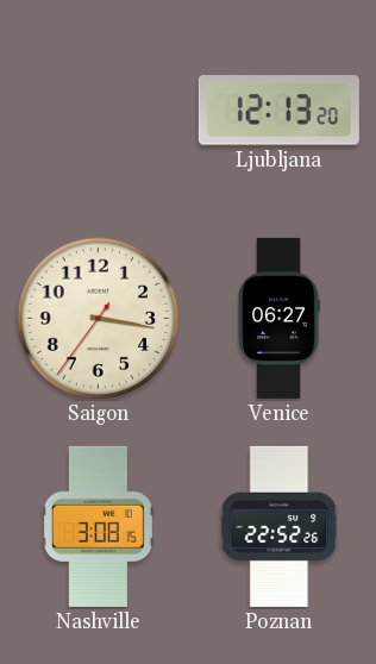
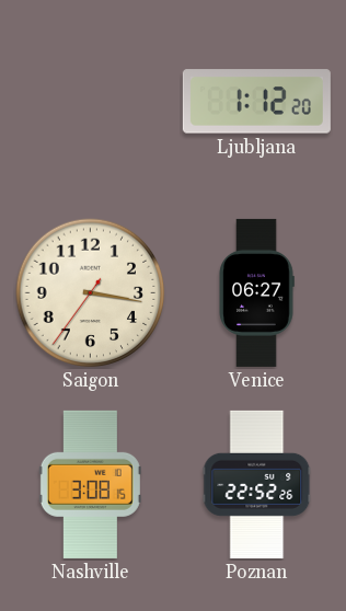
Ljubljana: 12:13 -> 1:12
